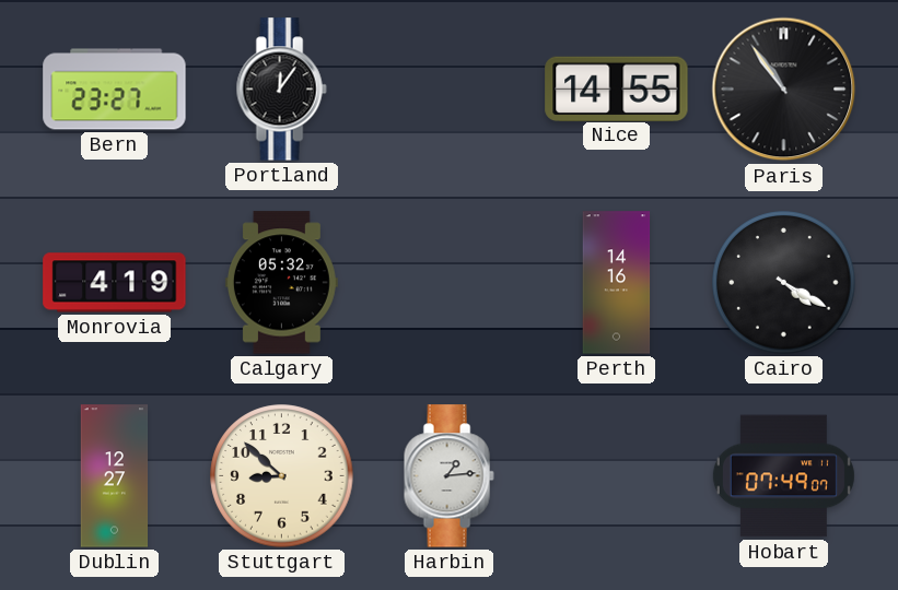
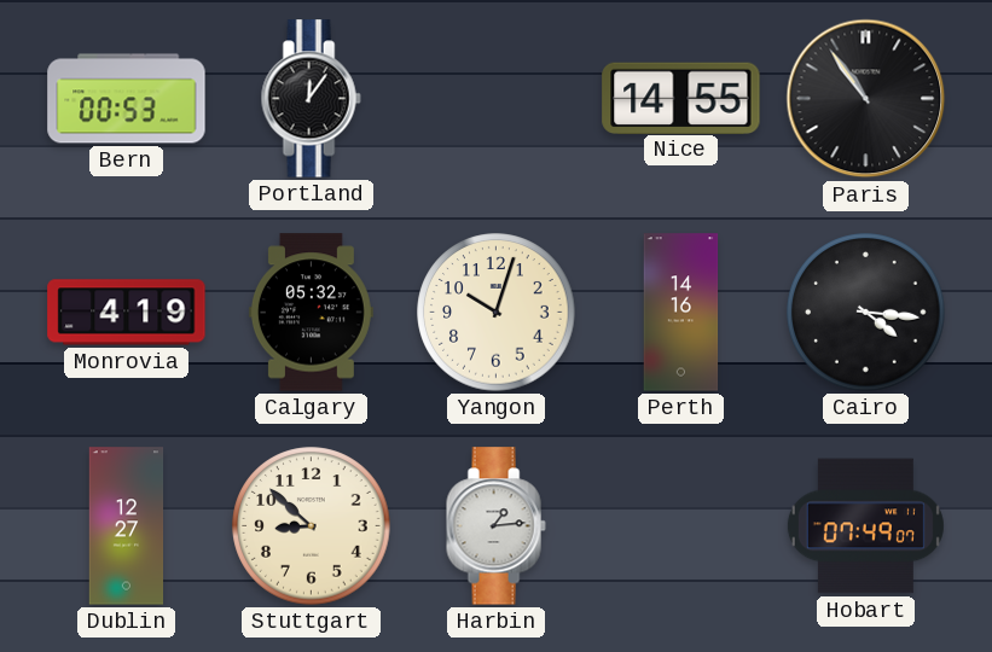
Bern: 23:27 -> 00:53
Yangon: none -> 10:03
Cairo: 4:20 -> 4:16
